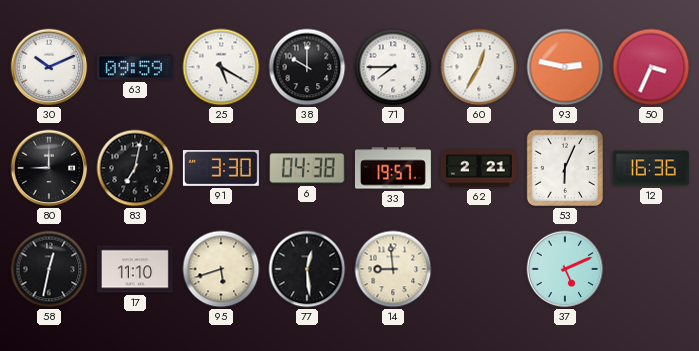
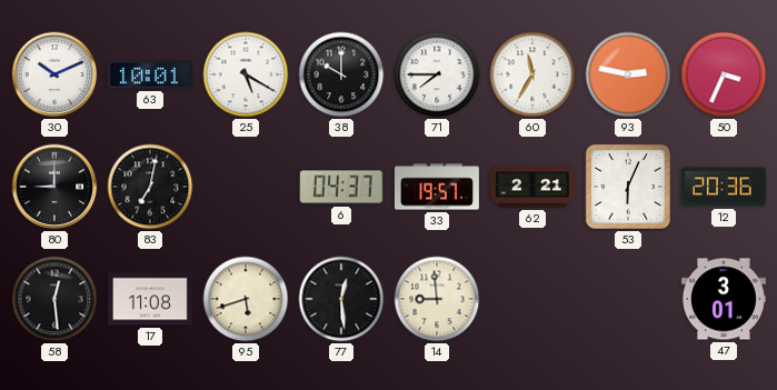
63: 09:59 -> 10:01
60: 12:35 -> 11:35
91: 3:30 -> none
6: 04:38 -> 04:37
12: 16:36 -> 20:36
58: 12:32 -> 12:29
17: 11:10 -> 11:08
37: 5:11 -> none
47: none -> 3:01
